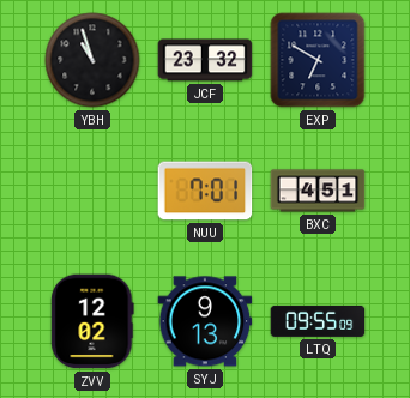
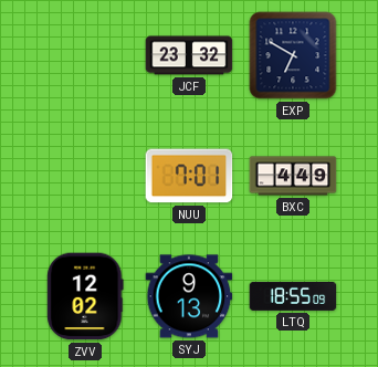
YBH: 10:57 -> none
BXC: 4:51 -> 4:49
LTQ: 09:55 -> 18:55
